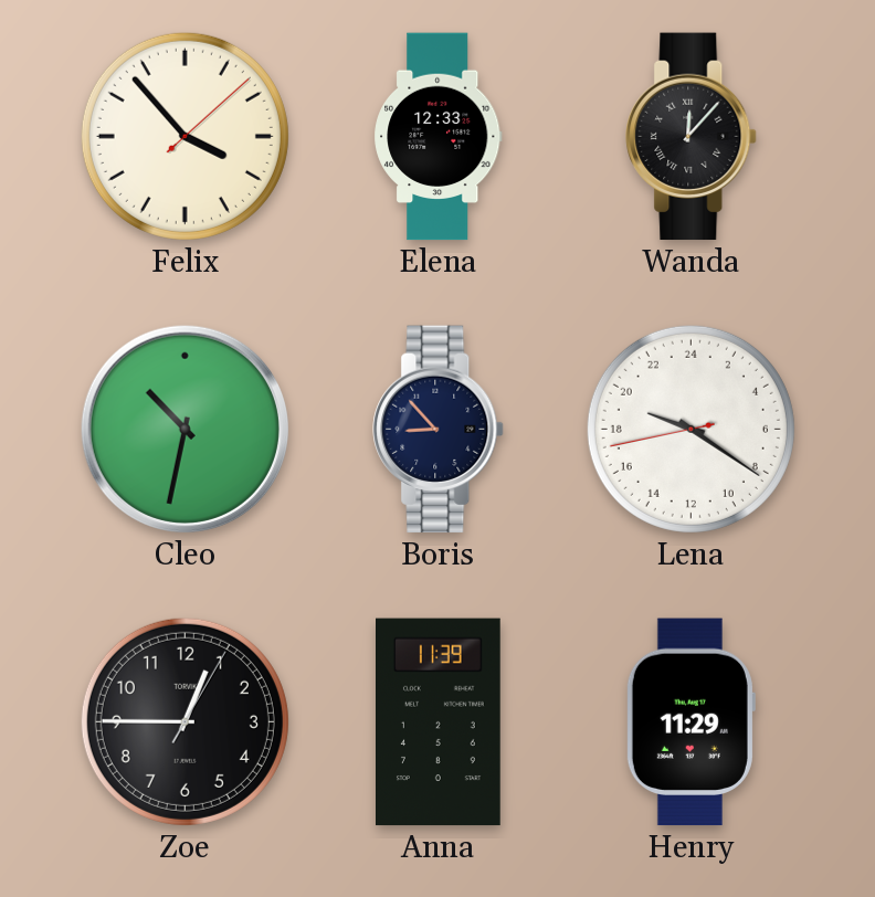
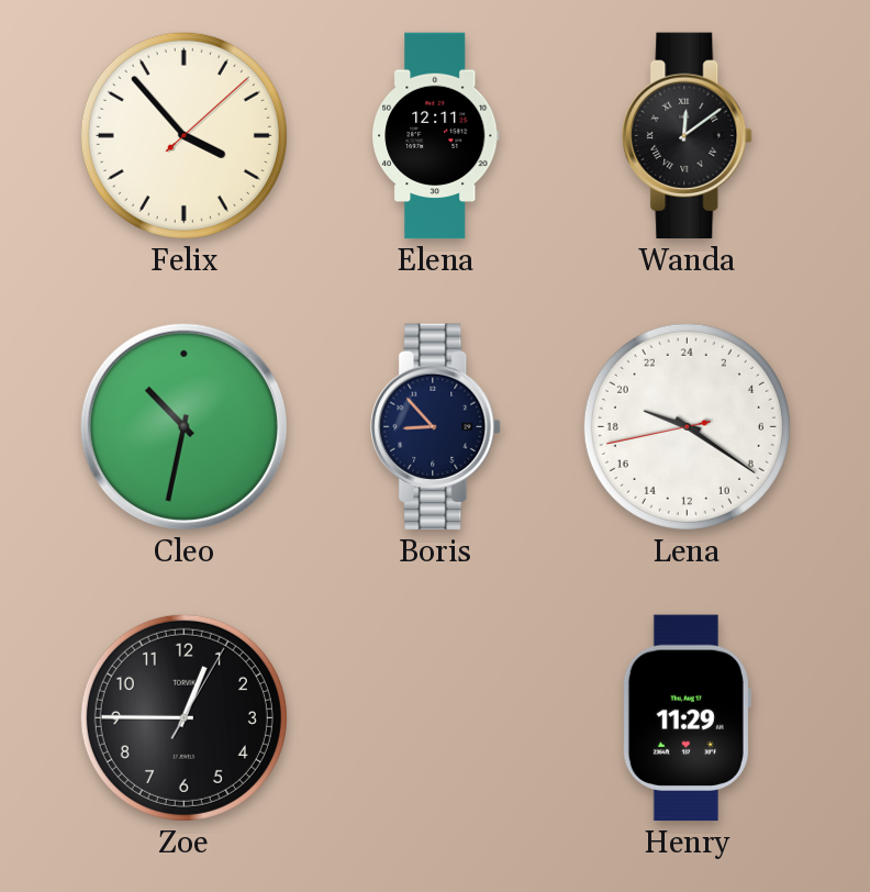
Elena: 12:33 -> 12:11
Wanda: 12:07 -> 12:09
Anna: 11:39 -> none
